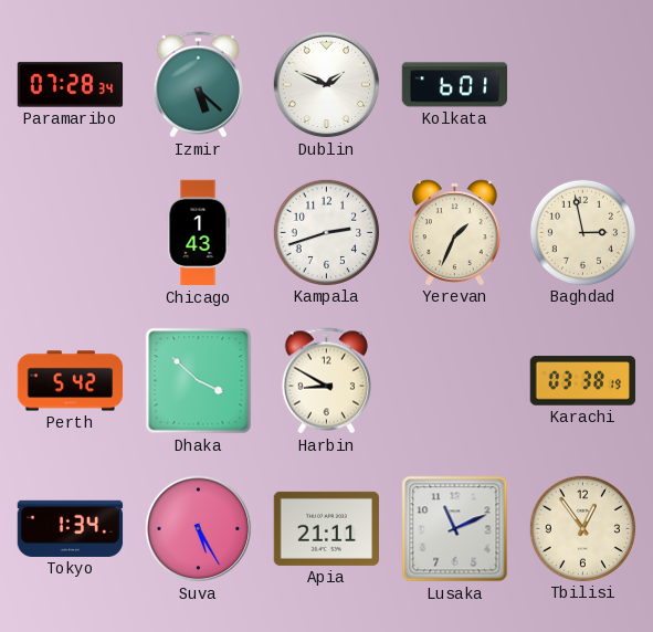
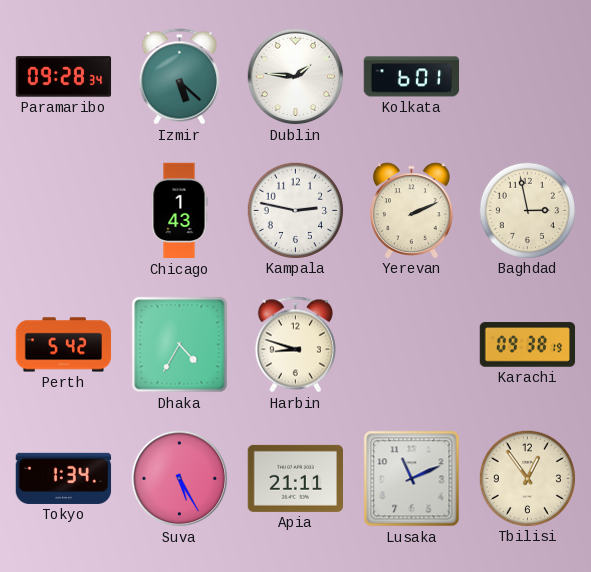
Paramaribo: 07:28 -> 09:28
Dublin: 1:49 -> 1:46
Kampala: 2:42 -> 2:47
Yerevan: 1:34 -> 2:11
Dhaka: 3:52 -> 4:35
Harbin: 8:50 -> 8:48
Karachi: 03:38 -> 09:38
